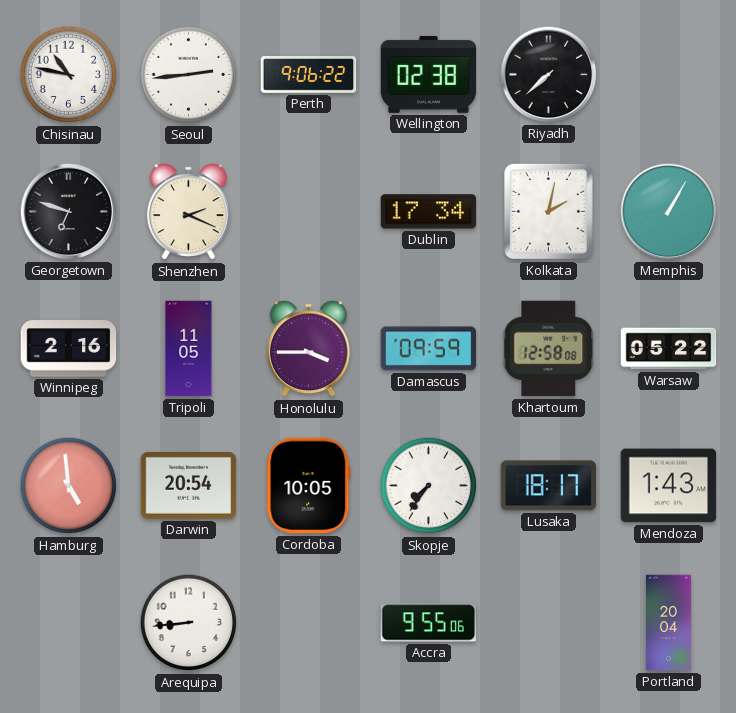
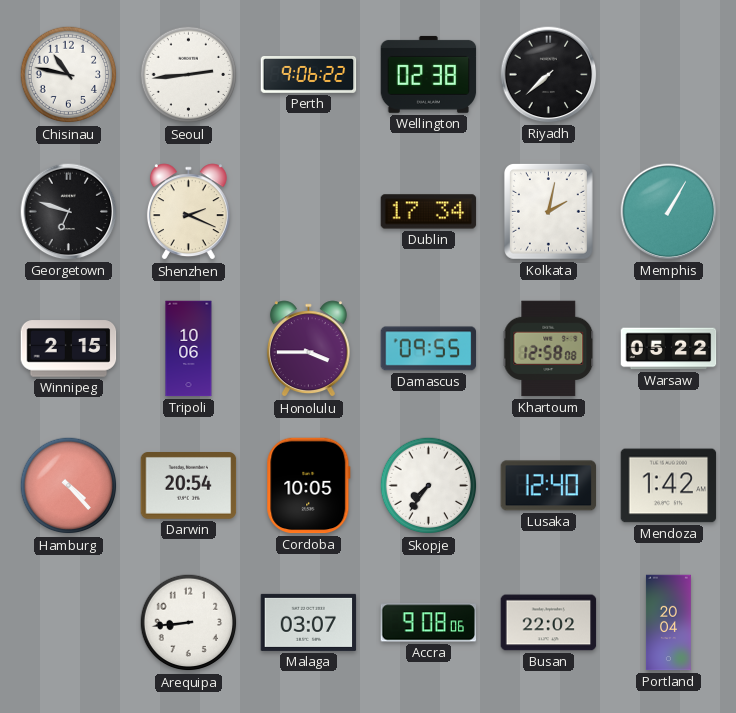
Winnipeg: 2:16 -> 2:15
Tripoli: 11:05 -> 10:06
Damascus: 09:59 -> 09:55
Hamburg: 4:59 -> 4:23
Lusaka: 18:17 -> 12:40
Mendoza: 1:43 -> 1:42
Malaga: none -> 03:07
Accra: 9:55 -> 9:08
Busan: none -> 22:02
